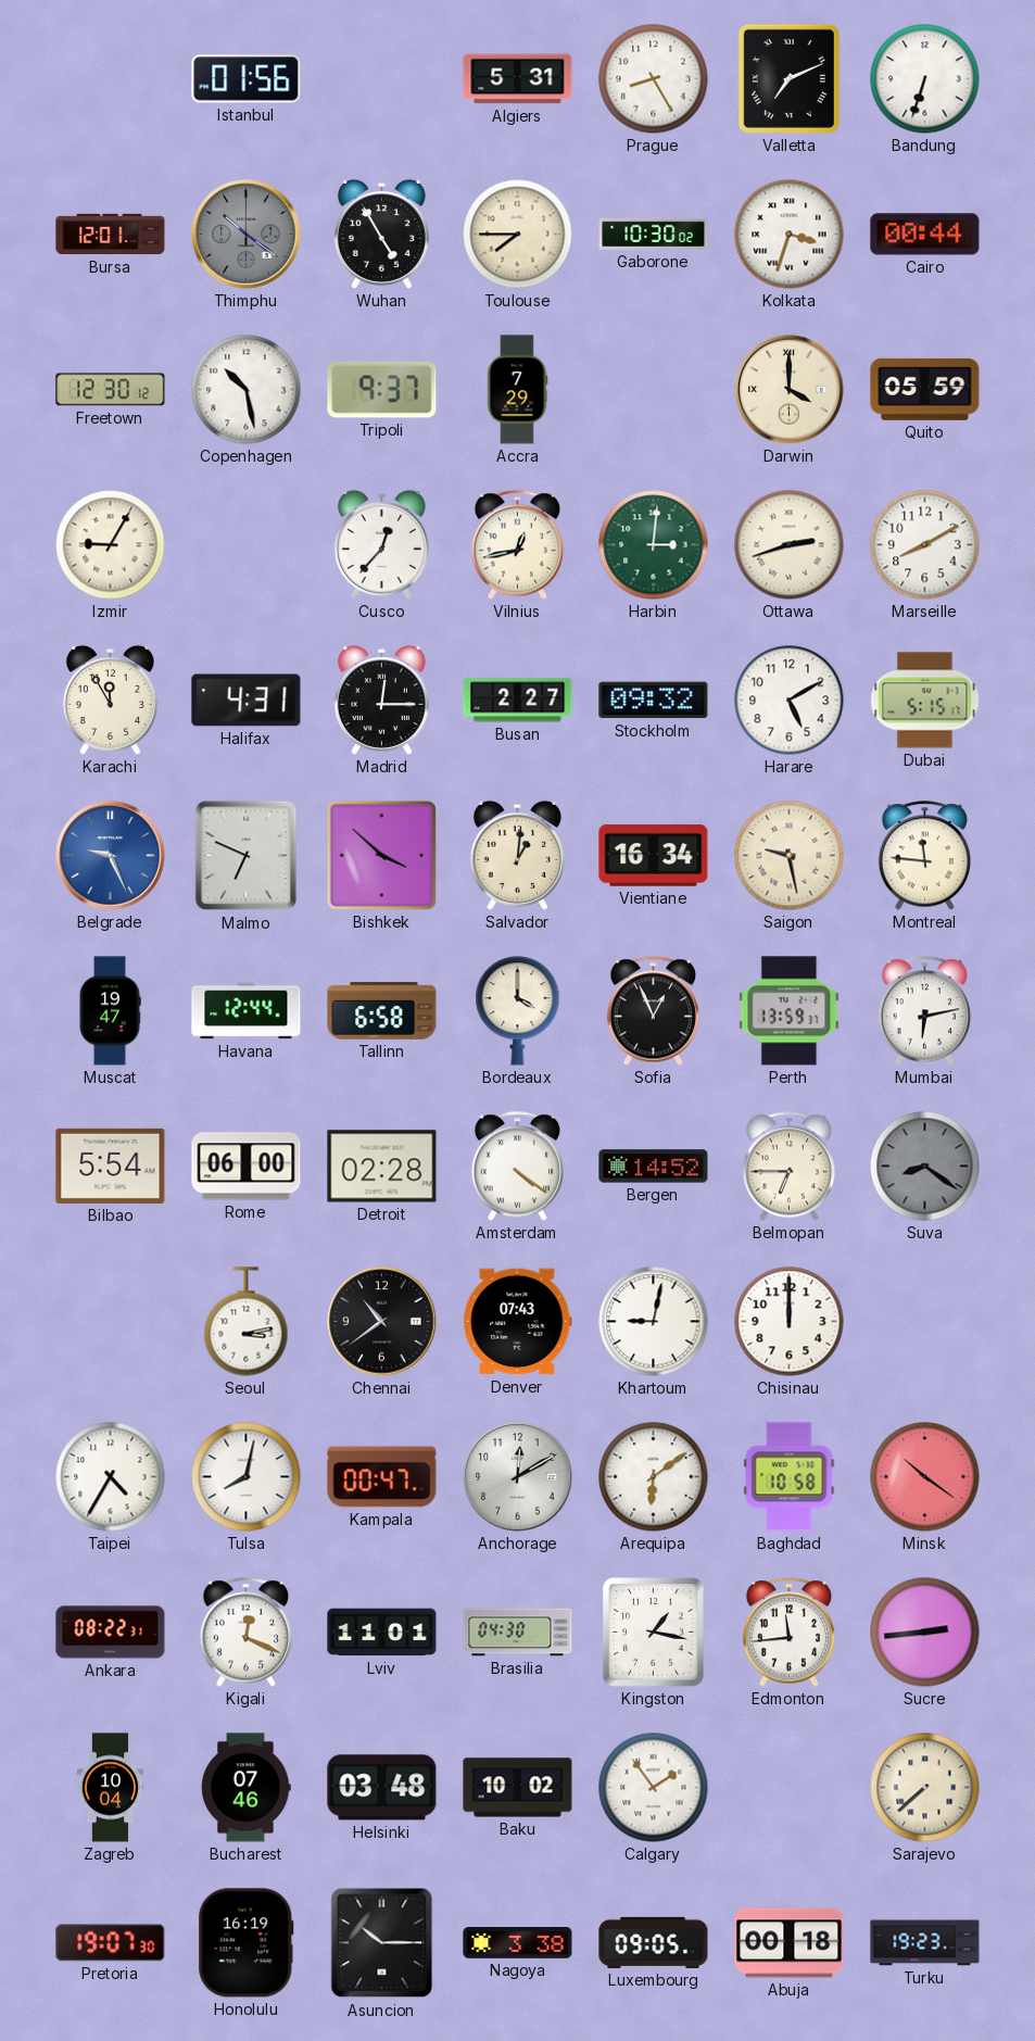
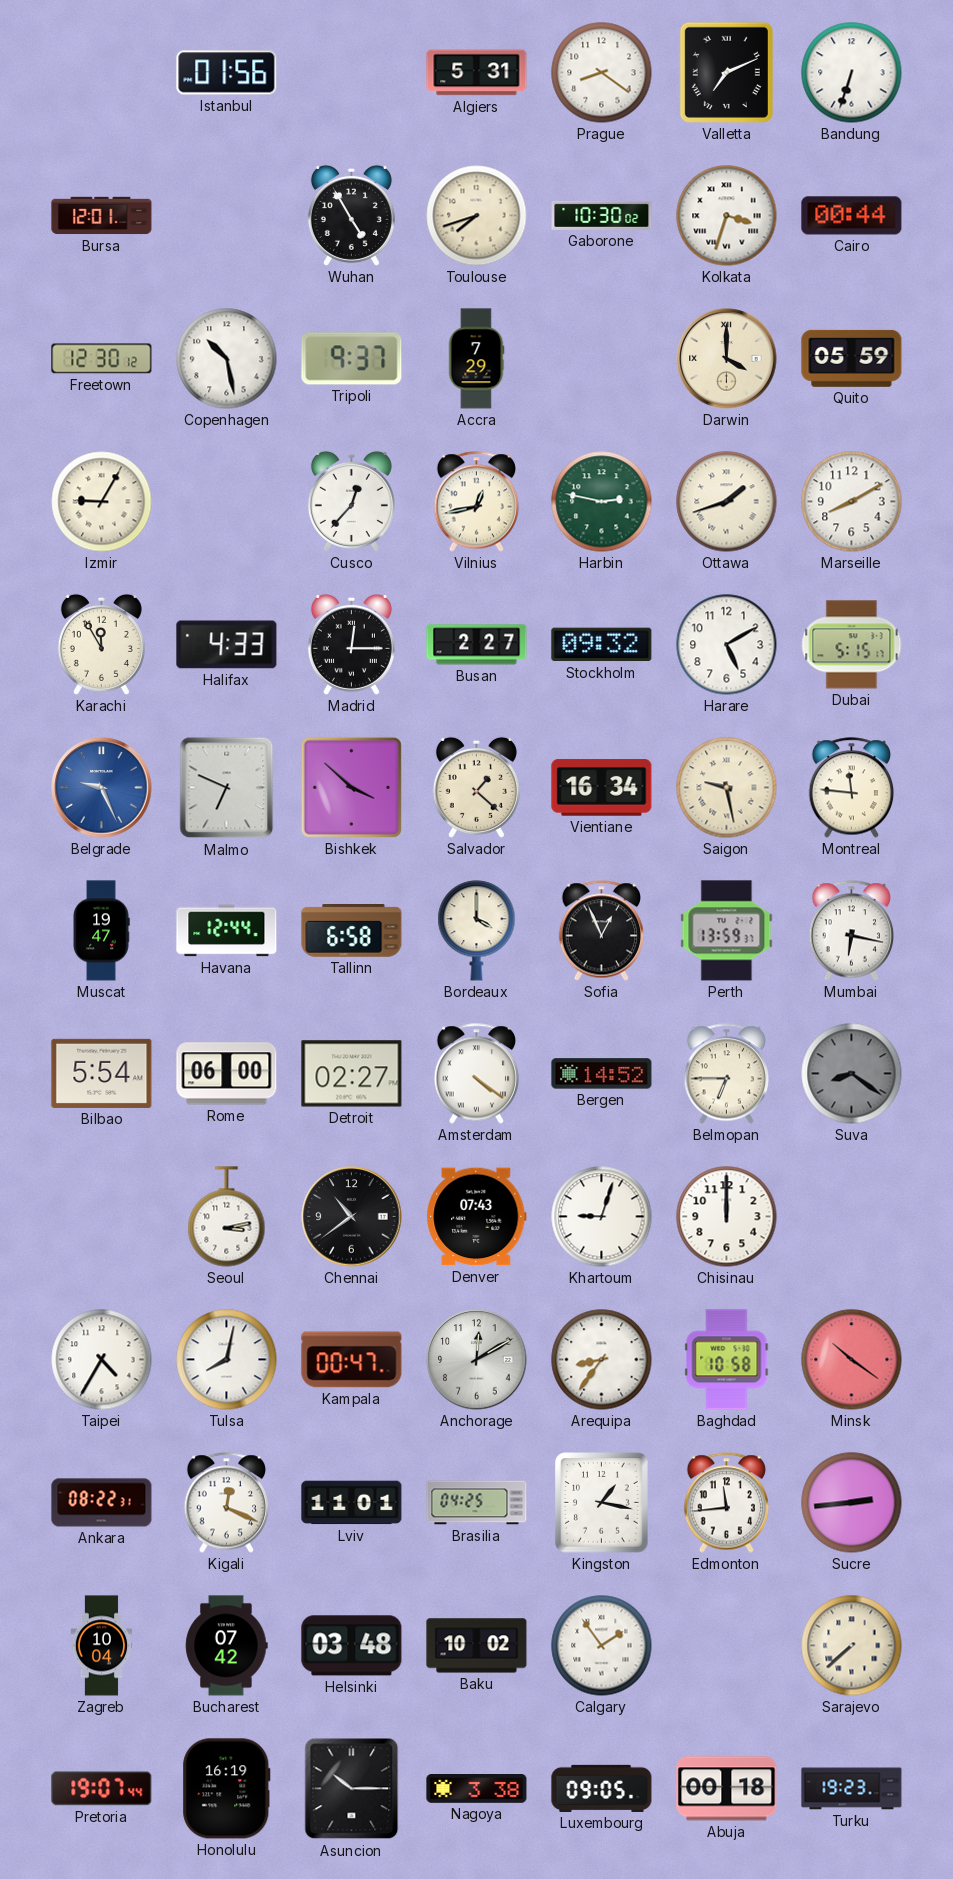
Prague: 8:25 -> 8:21
Thimphu: 10:21 -> none
Toulouse: 7:45 -> 7:42
Harbin: 3:01 -> 2:47
Ottawa: 2:42 -> 1:42
Halifax: 4:31 -> 4:33
Salvador: 1:01 -> 1:22
Mumbai: 6:13 -> 6:17
Detroit: 02:28 -> 02:27
Khartoum: 9:02 -> 9:03
Arequipa: 6:09 -> 8:36
Brasilia: 04:30 -> 04:25
Bucharest: 07:46 -> 07:42
Pretoria: 19:07:30 -> 19:07:44
